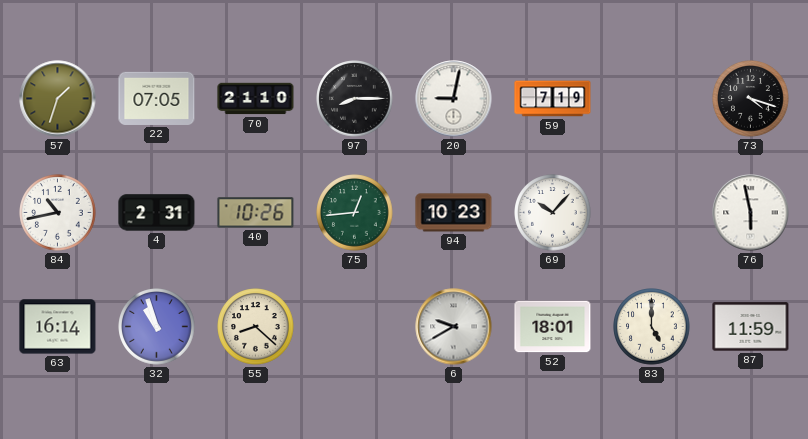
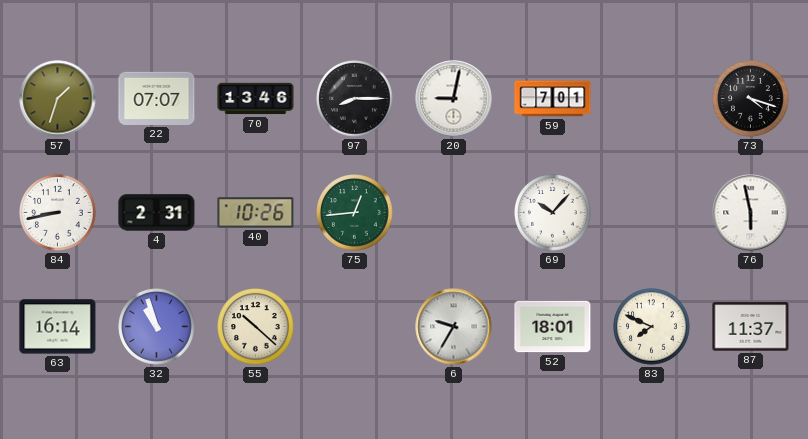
22: 07:05 -> 07:07
70: 21:10 -> 13:46
59: 7:19 -> 7:01
84: 10:43 -> 8:43
94: 10:23 -> none
55: 8:22 -> 10:22
6: 9:40 -> 9:35
83: 5:00 -> 7:49
87: 11:59 -> 11:37
